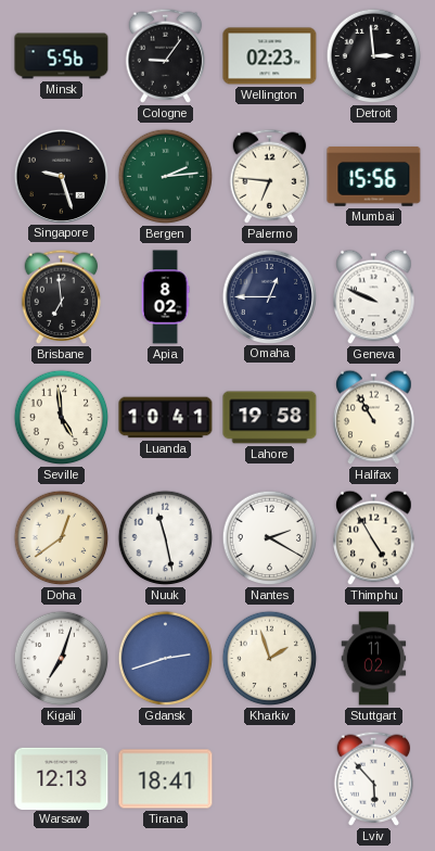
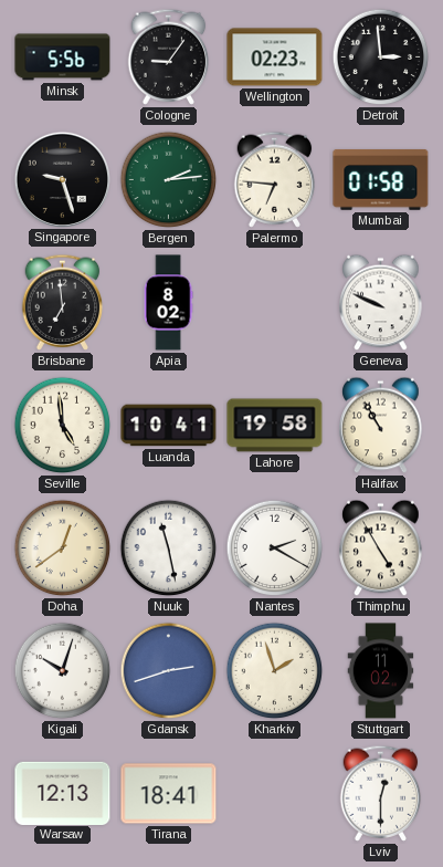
Mumbai: 15:56 -> 01:58
Omaha: 12:45 -> none
Kigali: 7:03 -> 10:03
Lviv: 5:53 -> 12:30
